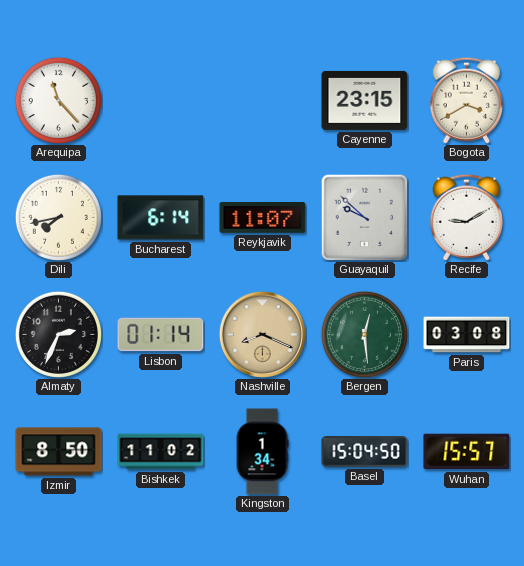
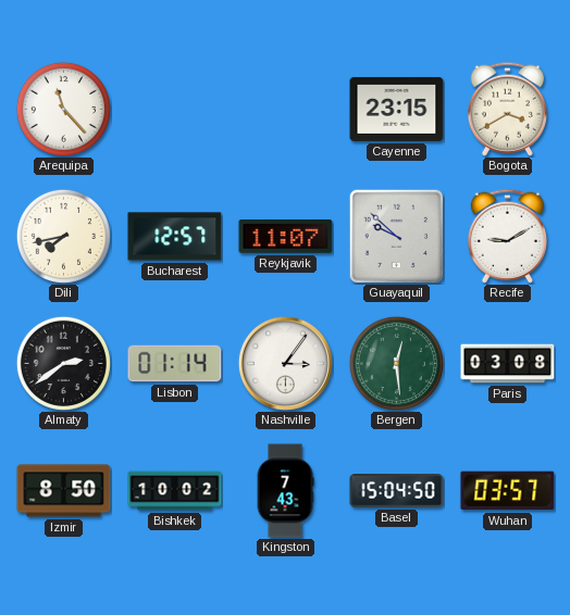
Bucharest: 6:14 -> 12:57
Almaty: 2:34 -> 2:39
Nashville: 8:19 -> 3:06
Nashville dial: champagne -> white
Bishkek: 11:02 -> 10:02
Kingston: 1:34 -> 7:43
Wuhan: 15:57 -> 03:57
